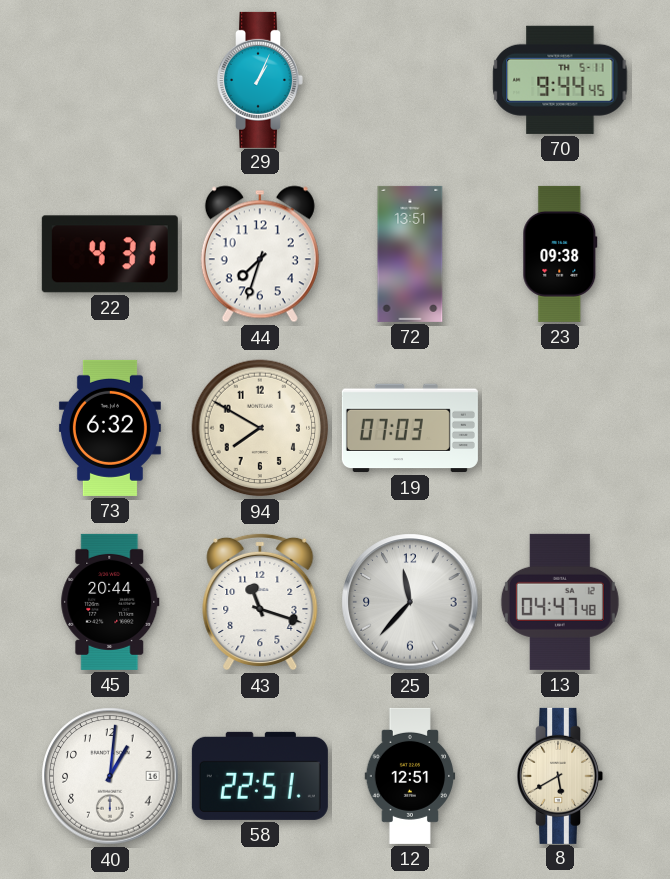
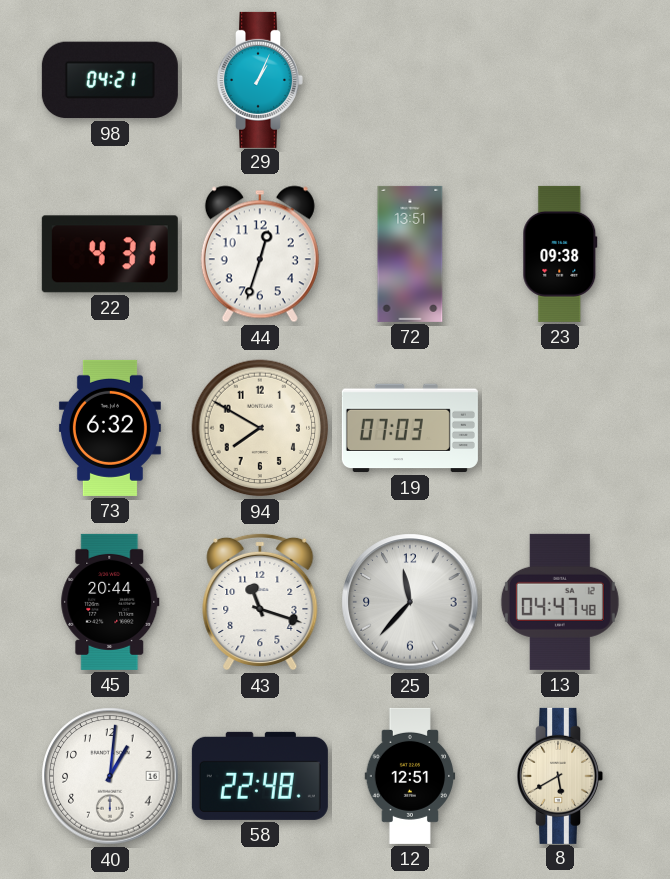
98: none -> 04:21
70: 9:44 -> none
44: 7:33 -> 12:33
58: 22:51 -> 22:48
